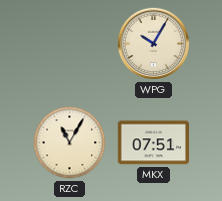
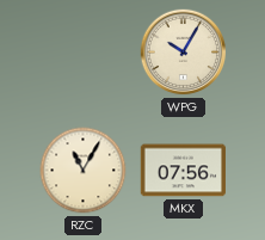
MKX: 07:51 -> 07:56
